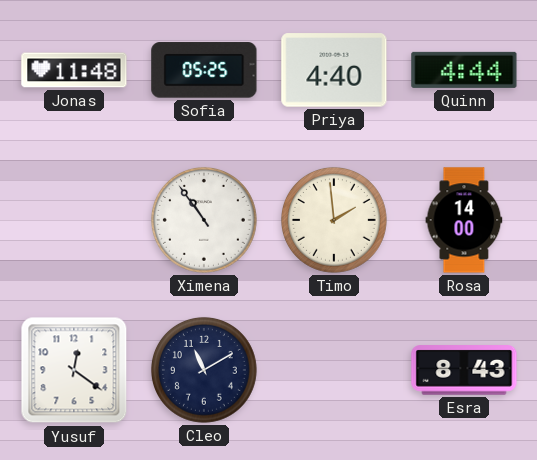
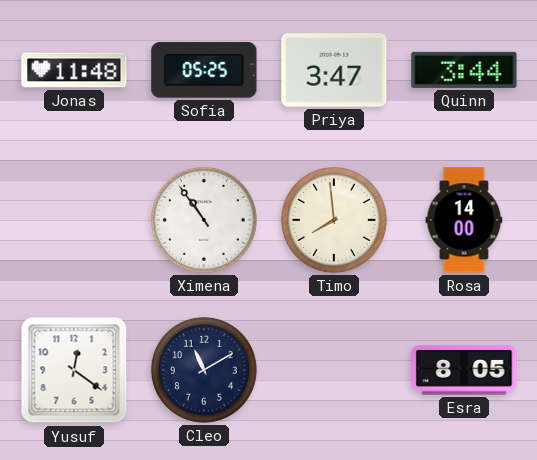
Priya: 4:40 -> 3:47
Quinn: 4:44 -> 3:44
Timo: 1:59 -> 7:59
Esra: 8:43 -> 8:05
